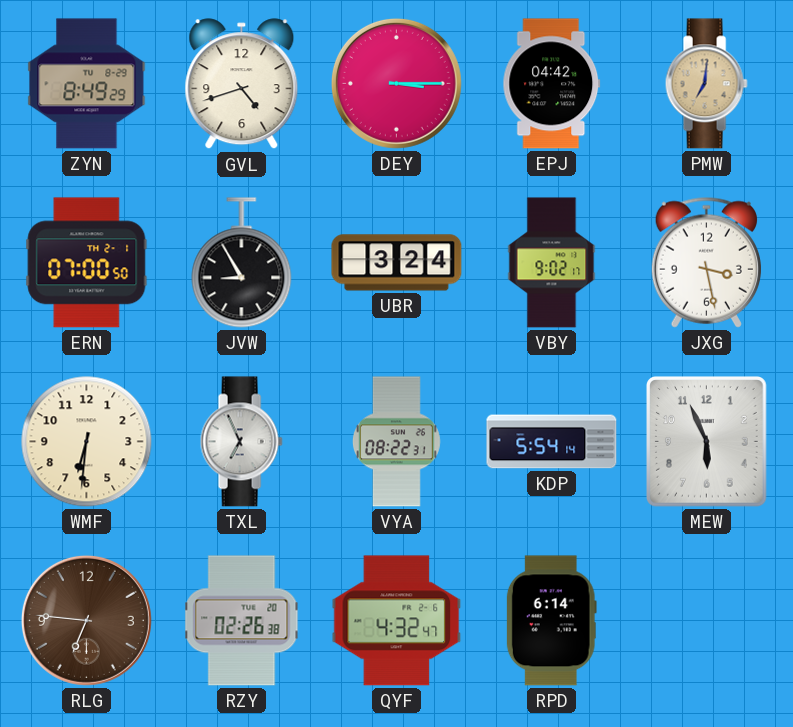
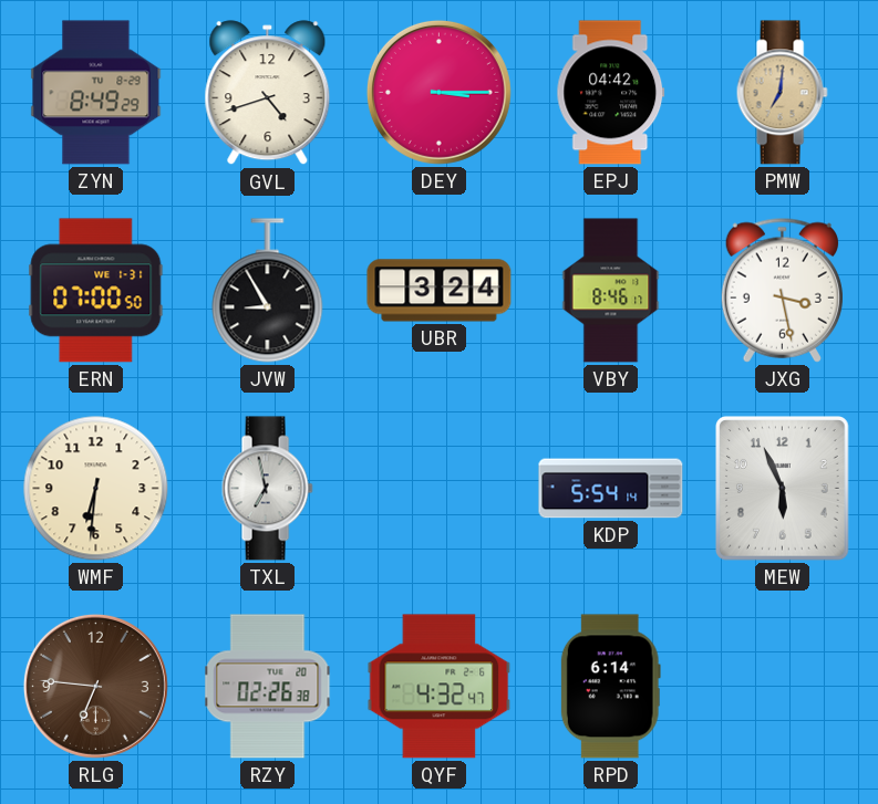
ERN date: TH 2-1 -> WE 1-31
VBY: 9:02 -> 8:46
TXL: 6:56 -> 6:58
VYA: 08:22 -> none
